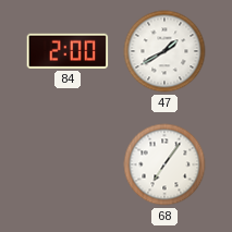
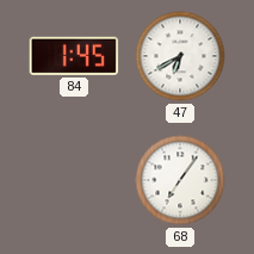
84: 2:00 -> 1:45
47: 1:40 -> 6:40
